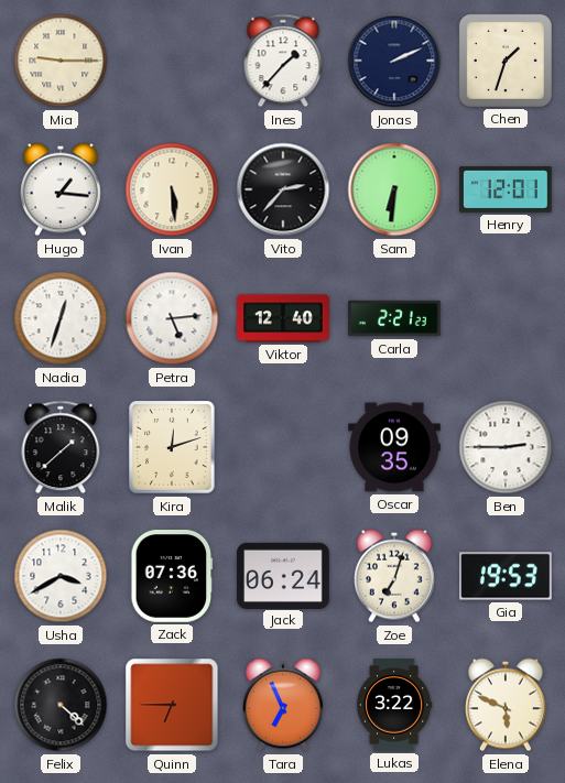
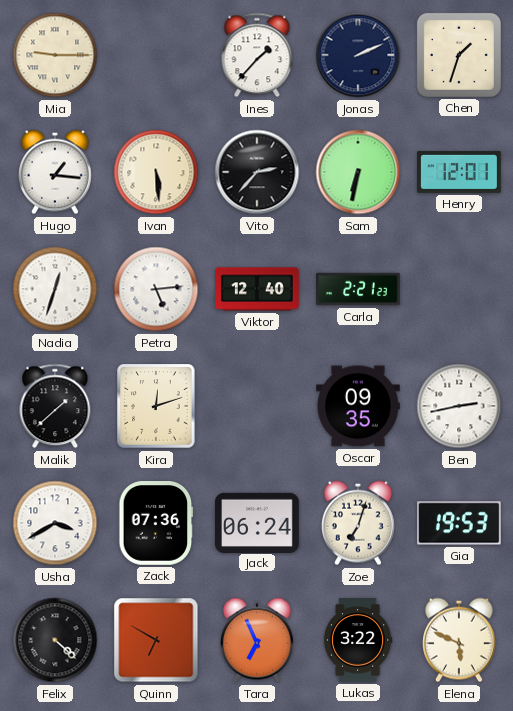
Sam: 6:31 -> 6:32
Ben: 2:45 -> 2:43
Quinn: 6:45 -> 6:50
